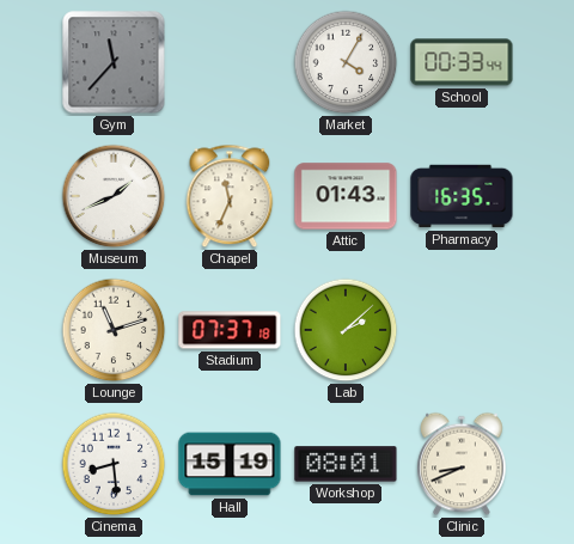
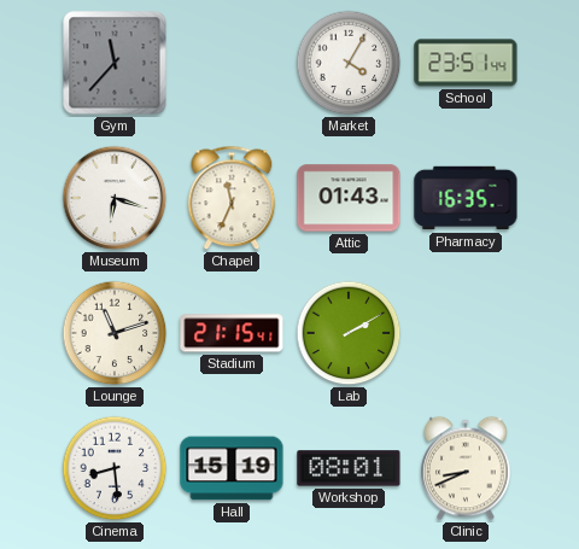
School: 00:33 -> 23:51
Museum: 1:41 -> 6:18
Stadium: 07:37 -> 21:15
Lab: 2:08 -> 2:10
